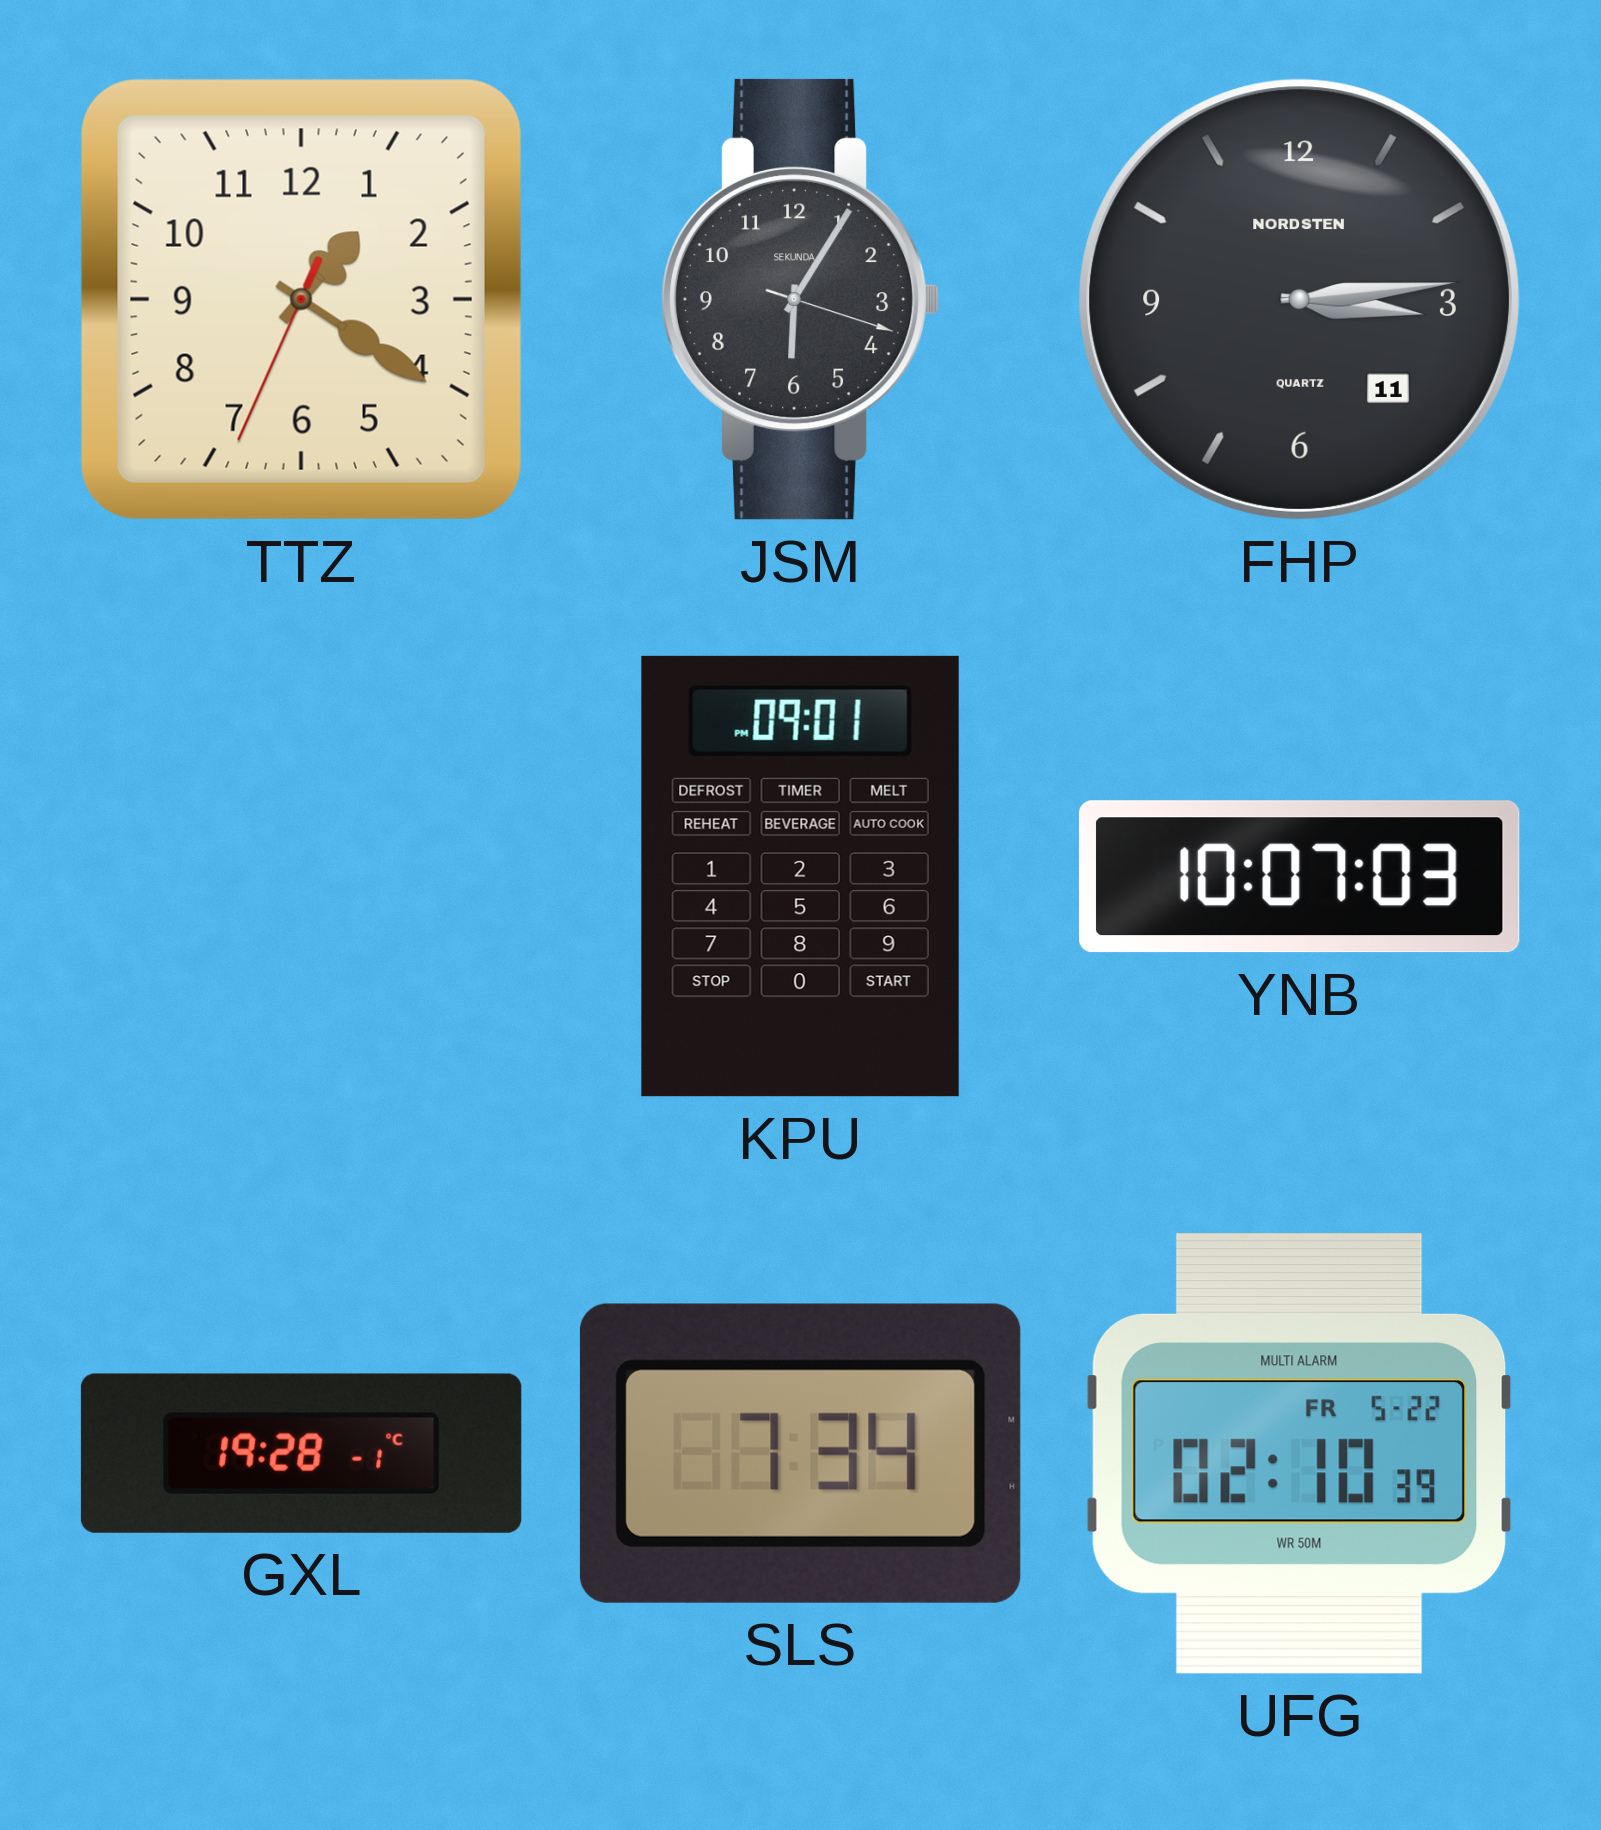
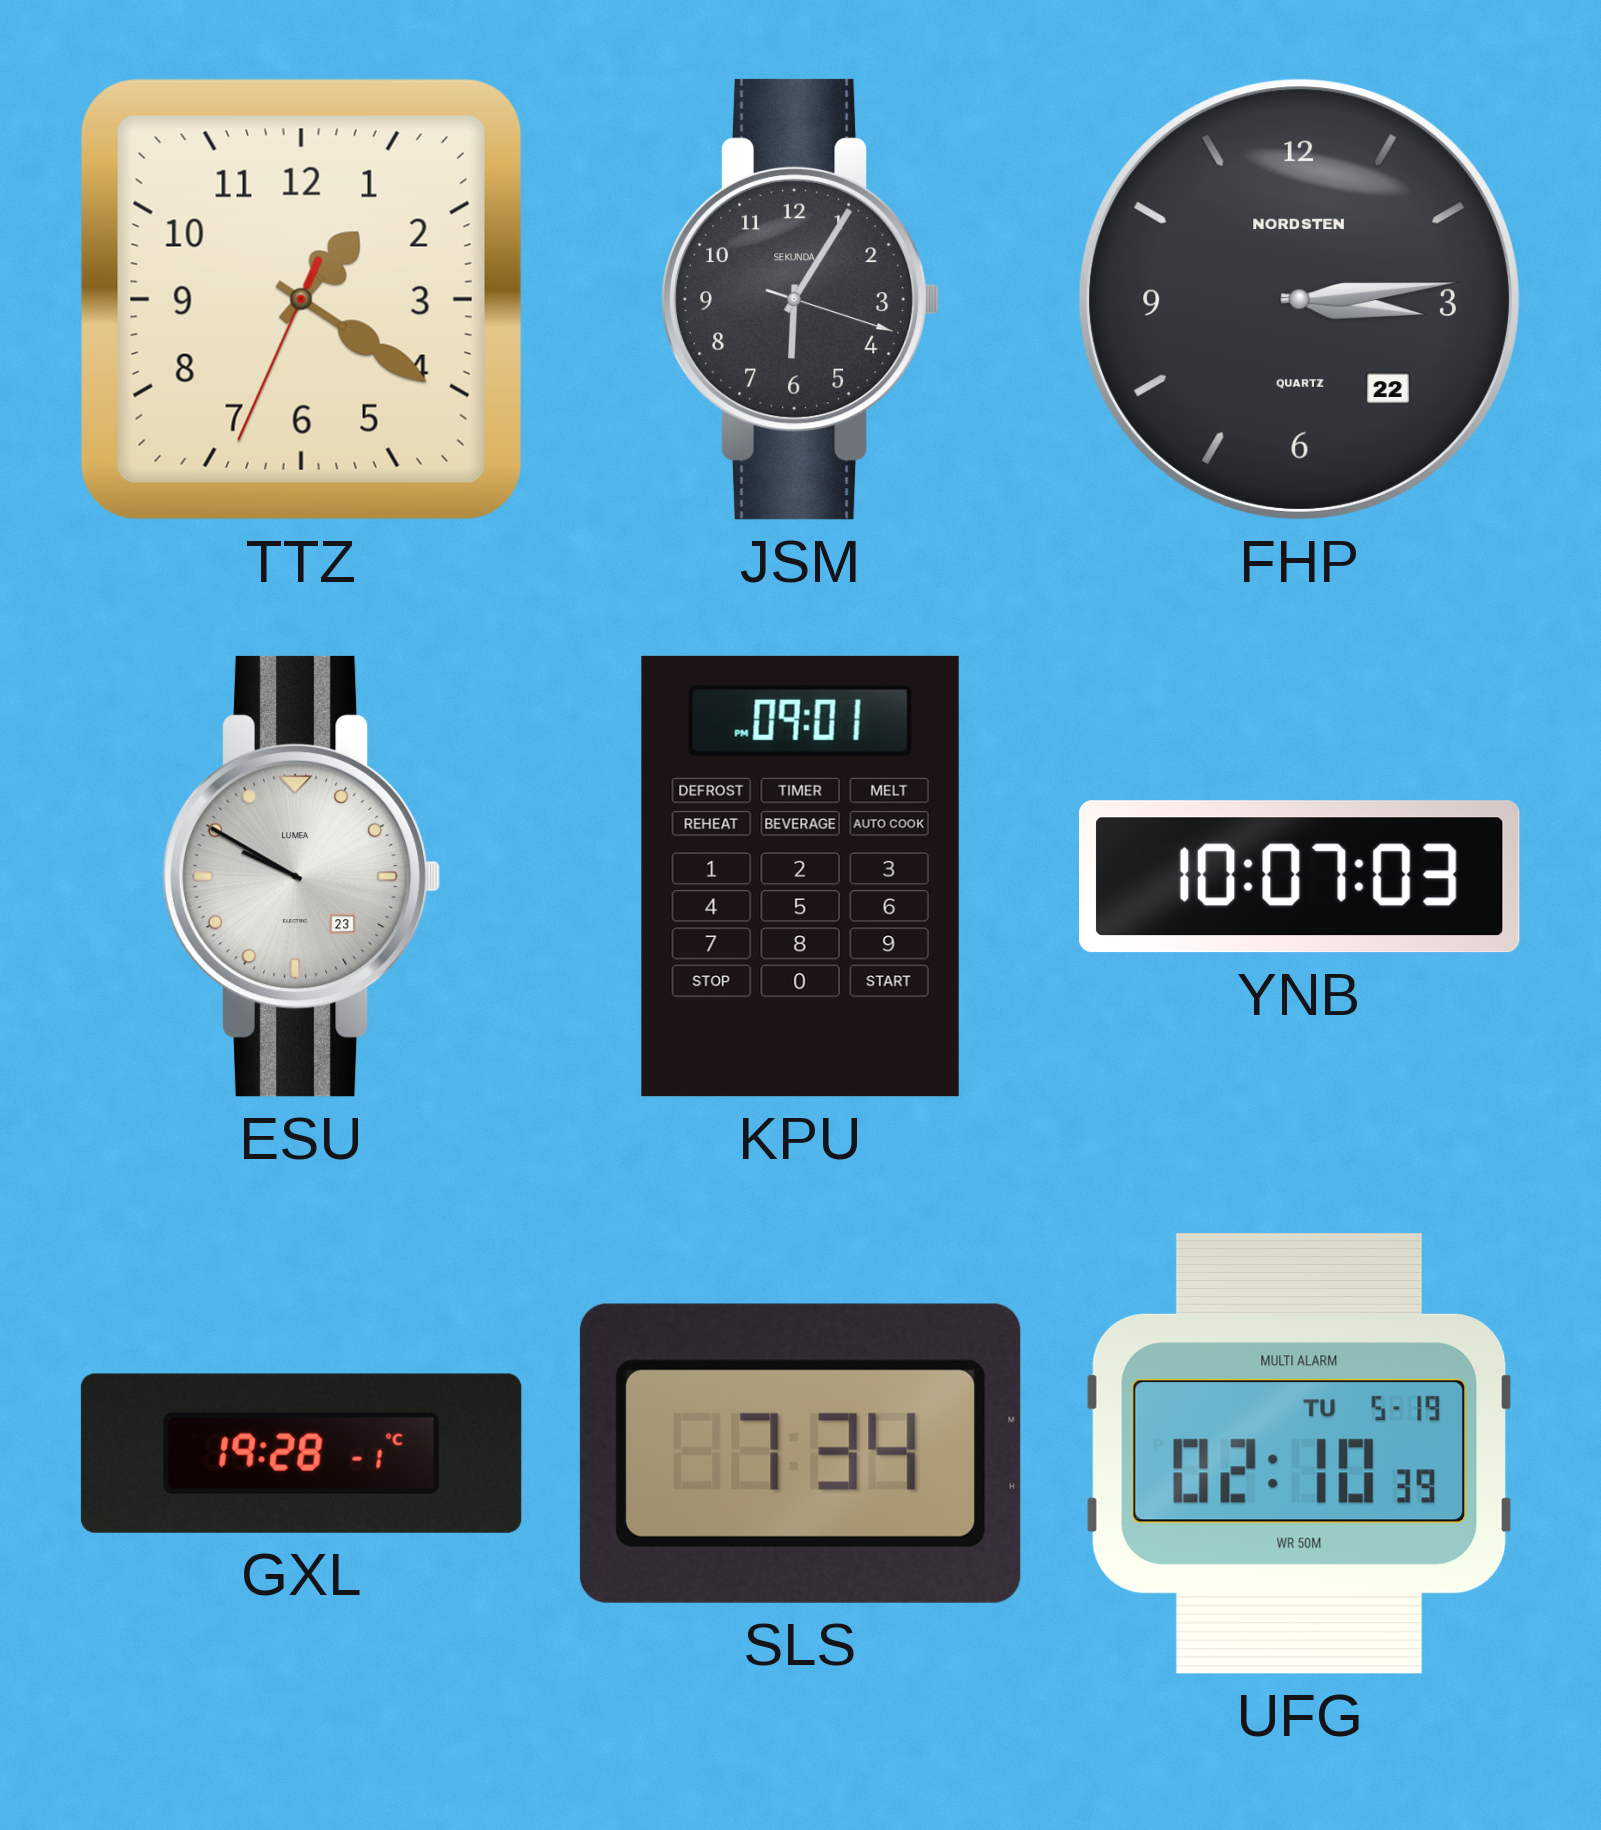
FHP date: 11 -> 22
ESU: none -> 9:50
UFG date: FR 5-22 -> TU 5-19
